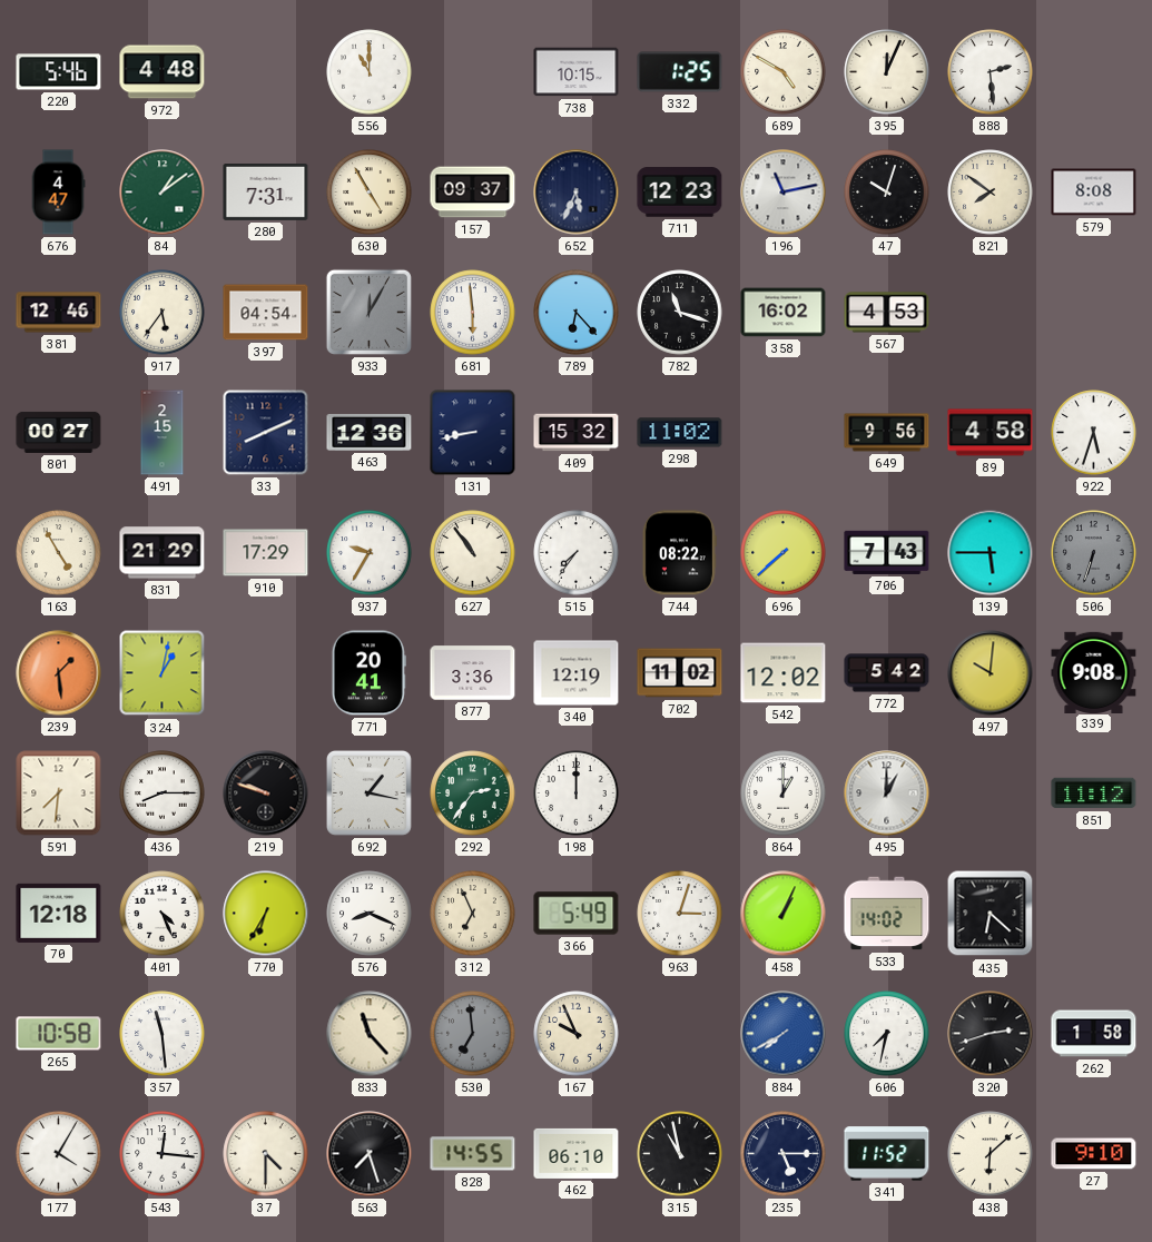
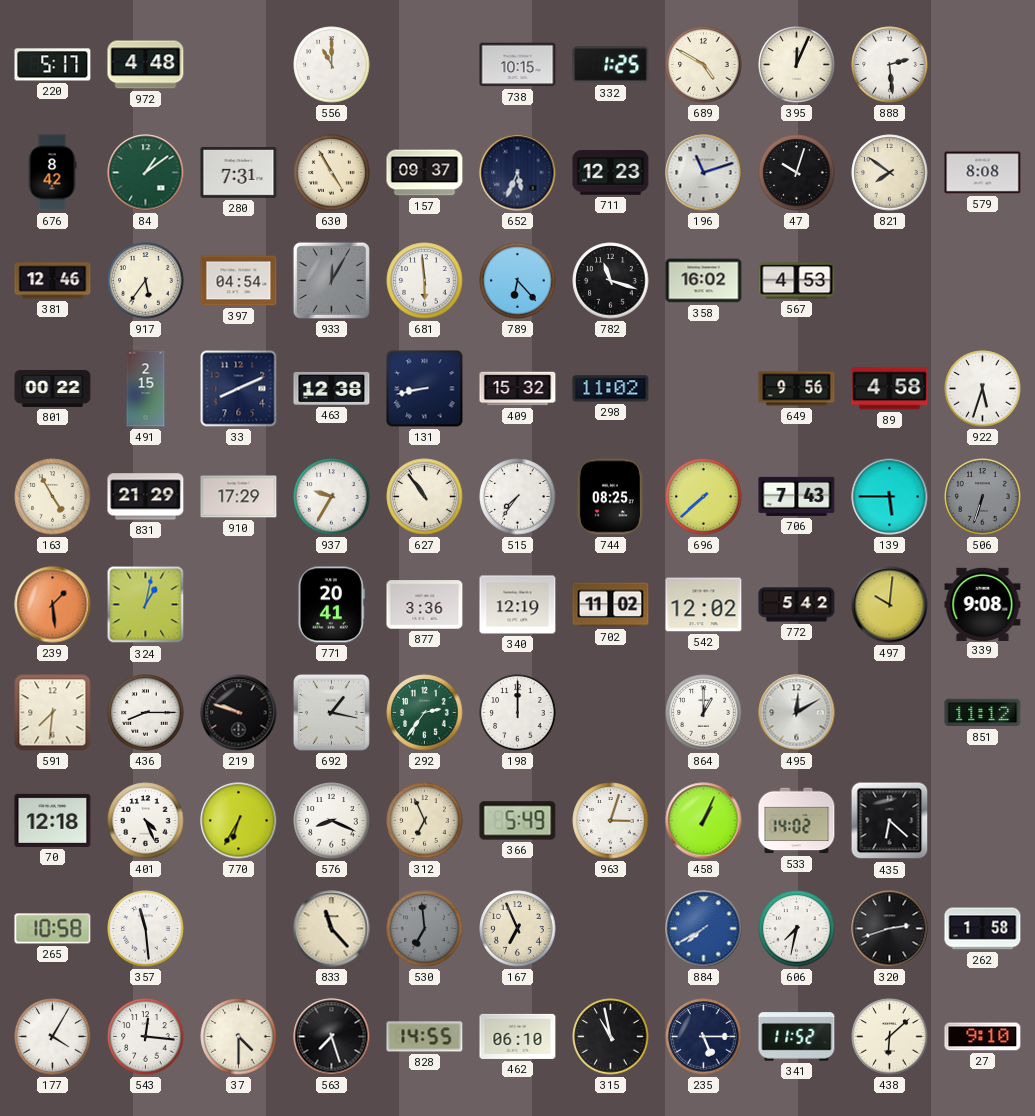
220: 5:46 -> 5:17
676: 4:47 -> 8:42
196: 11:13 -> 11:12
801: 00:27 -> 00:22
463: 12:36 -> 12:38
744: 08:22 -> 08:25
495: 1:00 -> 12:10
167: 9:56 -> 6:56
